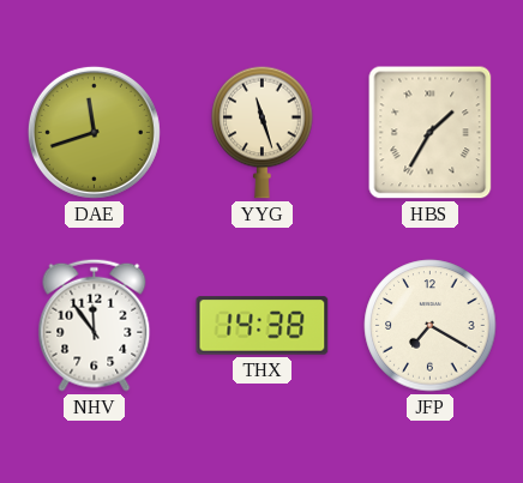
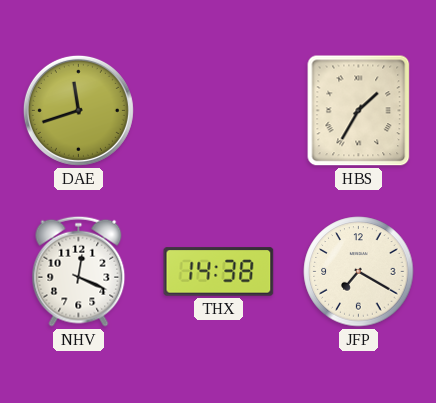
YYG: 11:27 -> none
NHV: 11:54 -> 12:19
